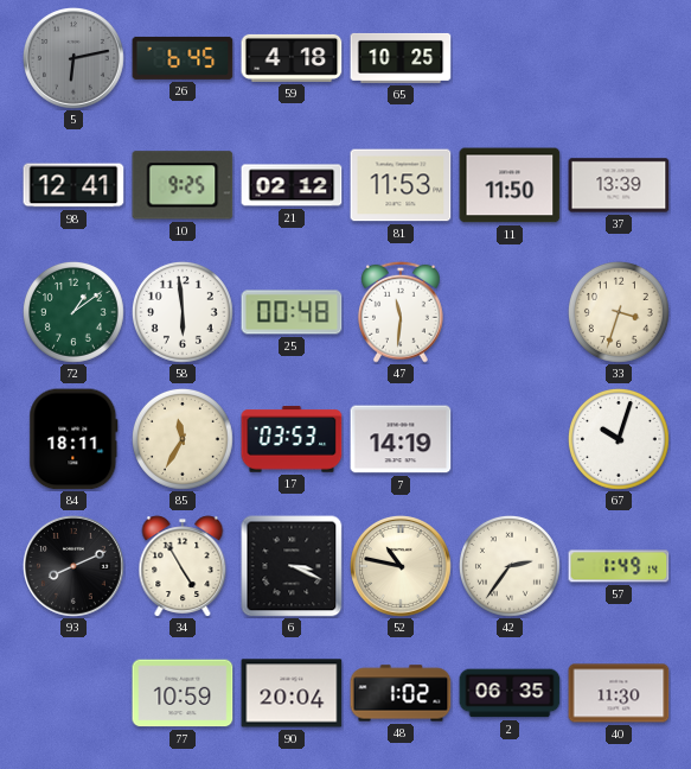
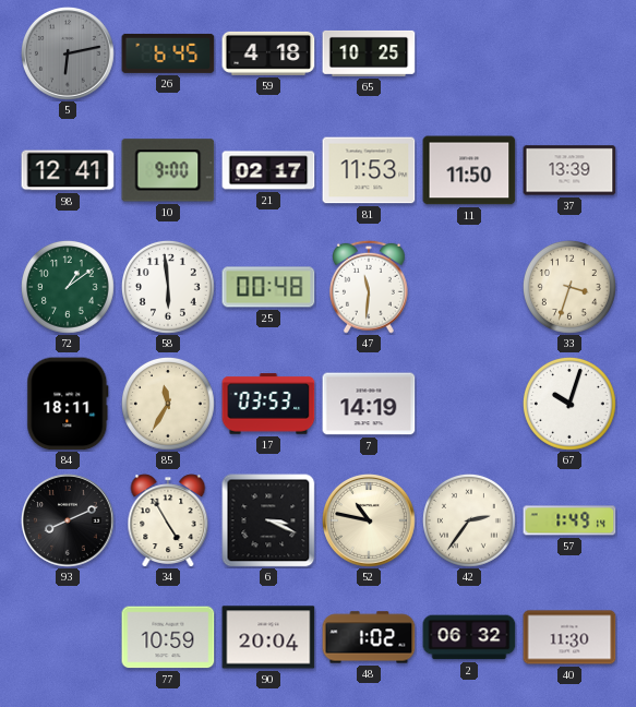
10: 9:25 -> 9:00
21: 02:12 -> 02:17
2: 06:35 -> 06:32
